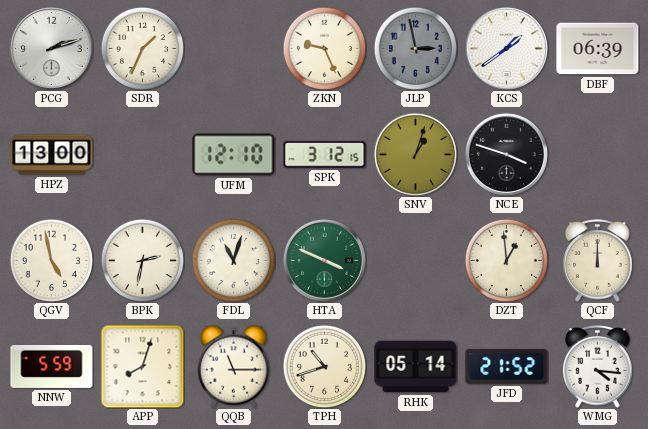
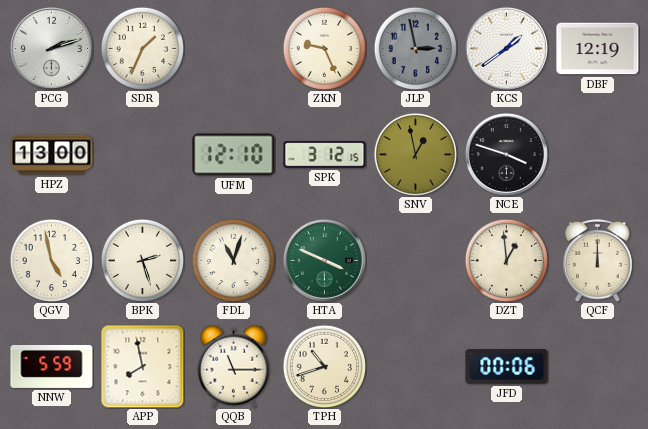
DBF: 06:39 -> 12:19
SNV: 1:03 -> 12:58
BPK: 2:32 -> 2:27
APP: 8:03 -> 7:58
RHK: 05:14 -> none
JFD: 21:52 -> 00:06
WMG: 4:16 -> none
